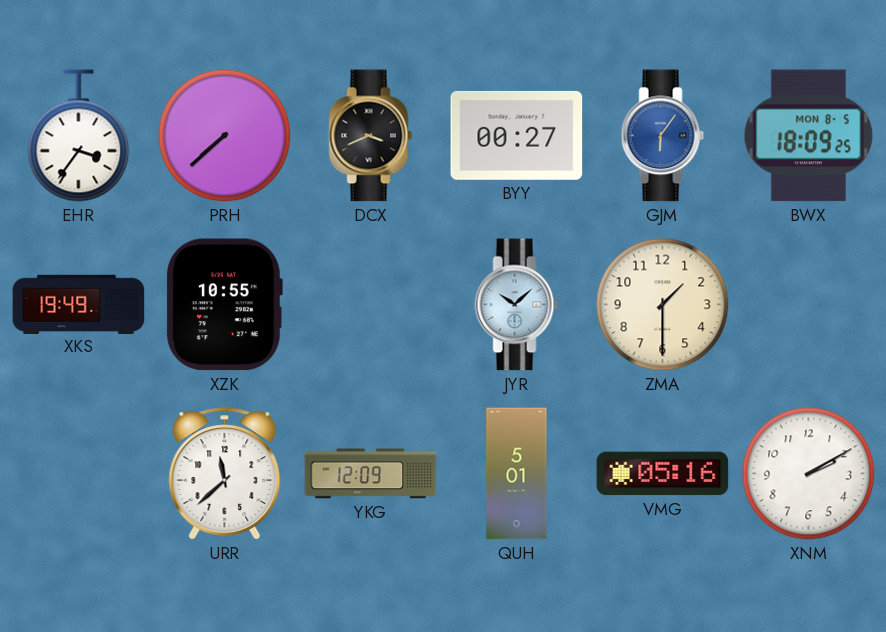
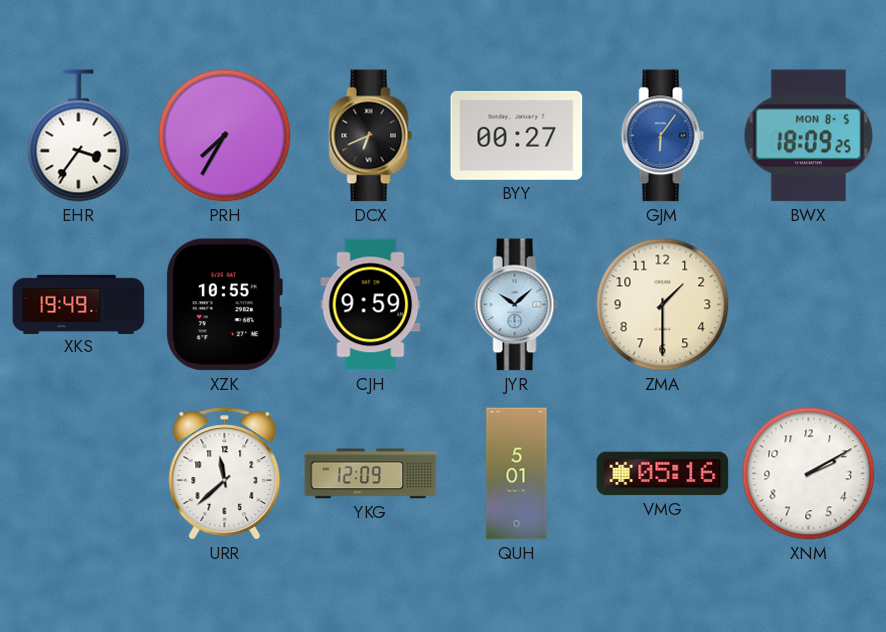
PRH: 7:38 -> 7:35
DCX: 3:41 -> 6:41
CJH: none -> 9:59
